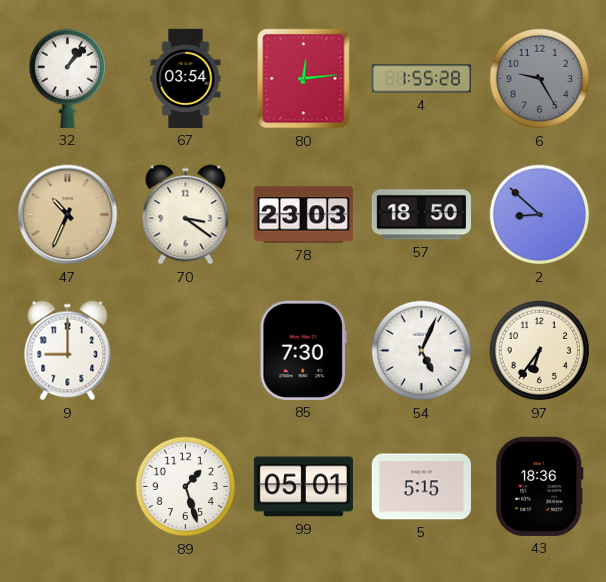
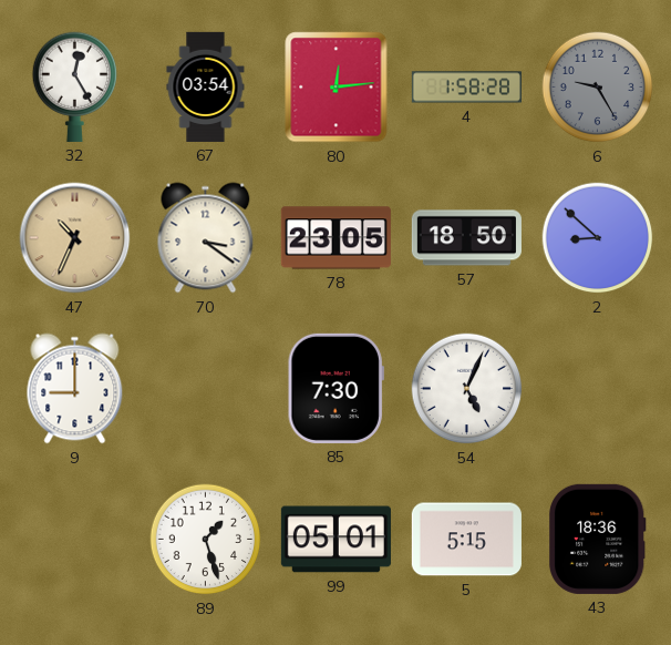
32: 1:07 -> 12:25
4: 1:55 -> 1:58
78: 23:03 -> 23:05
97: 6:36 -> none
